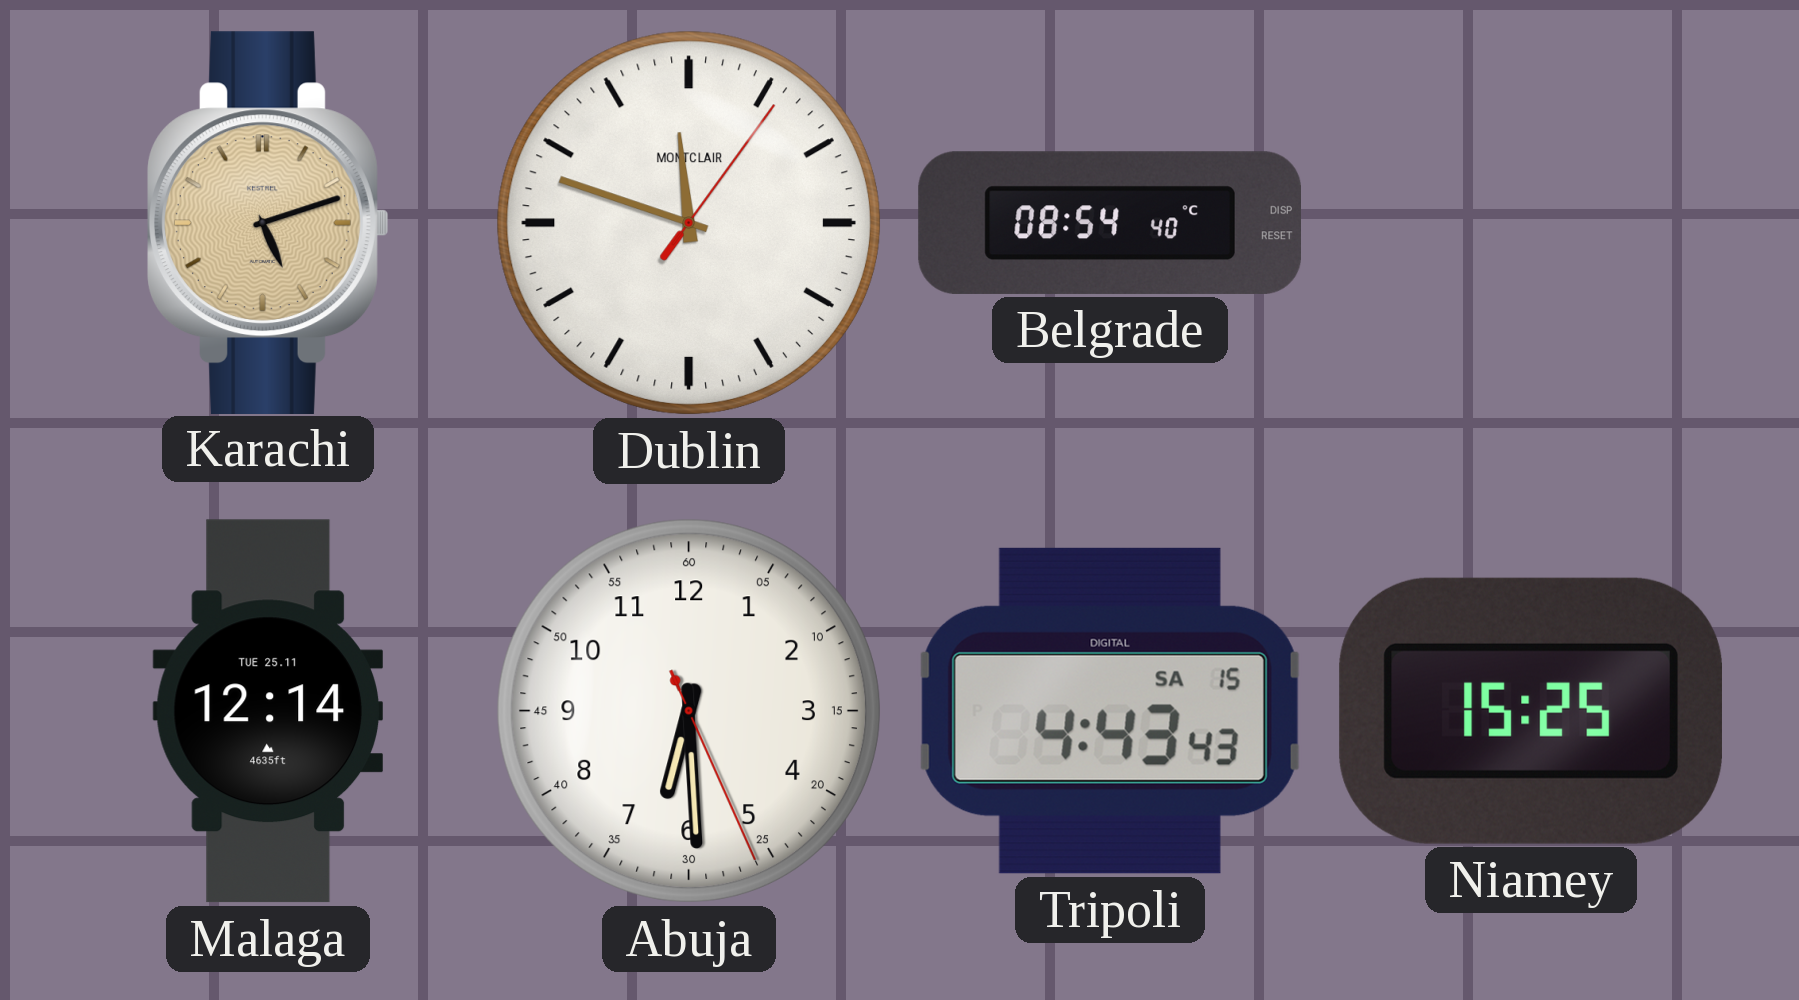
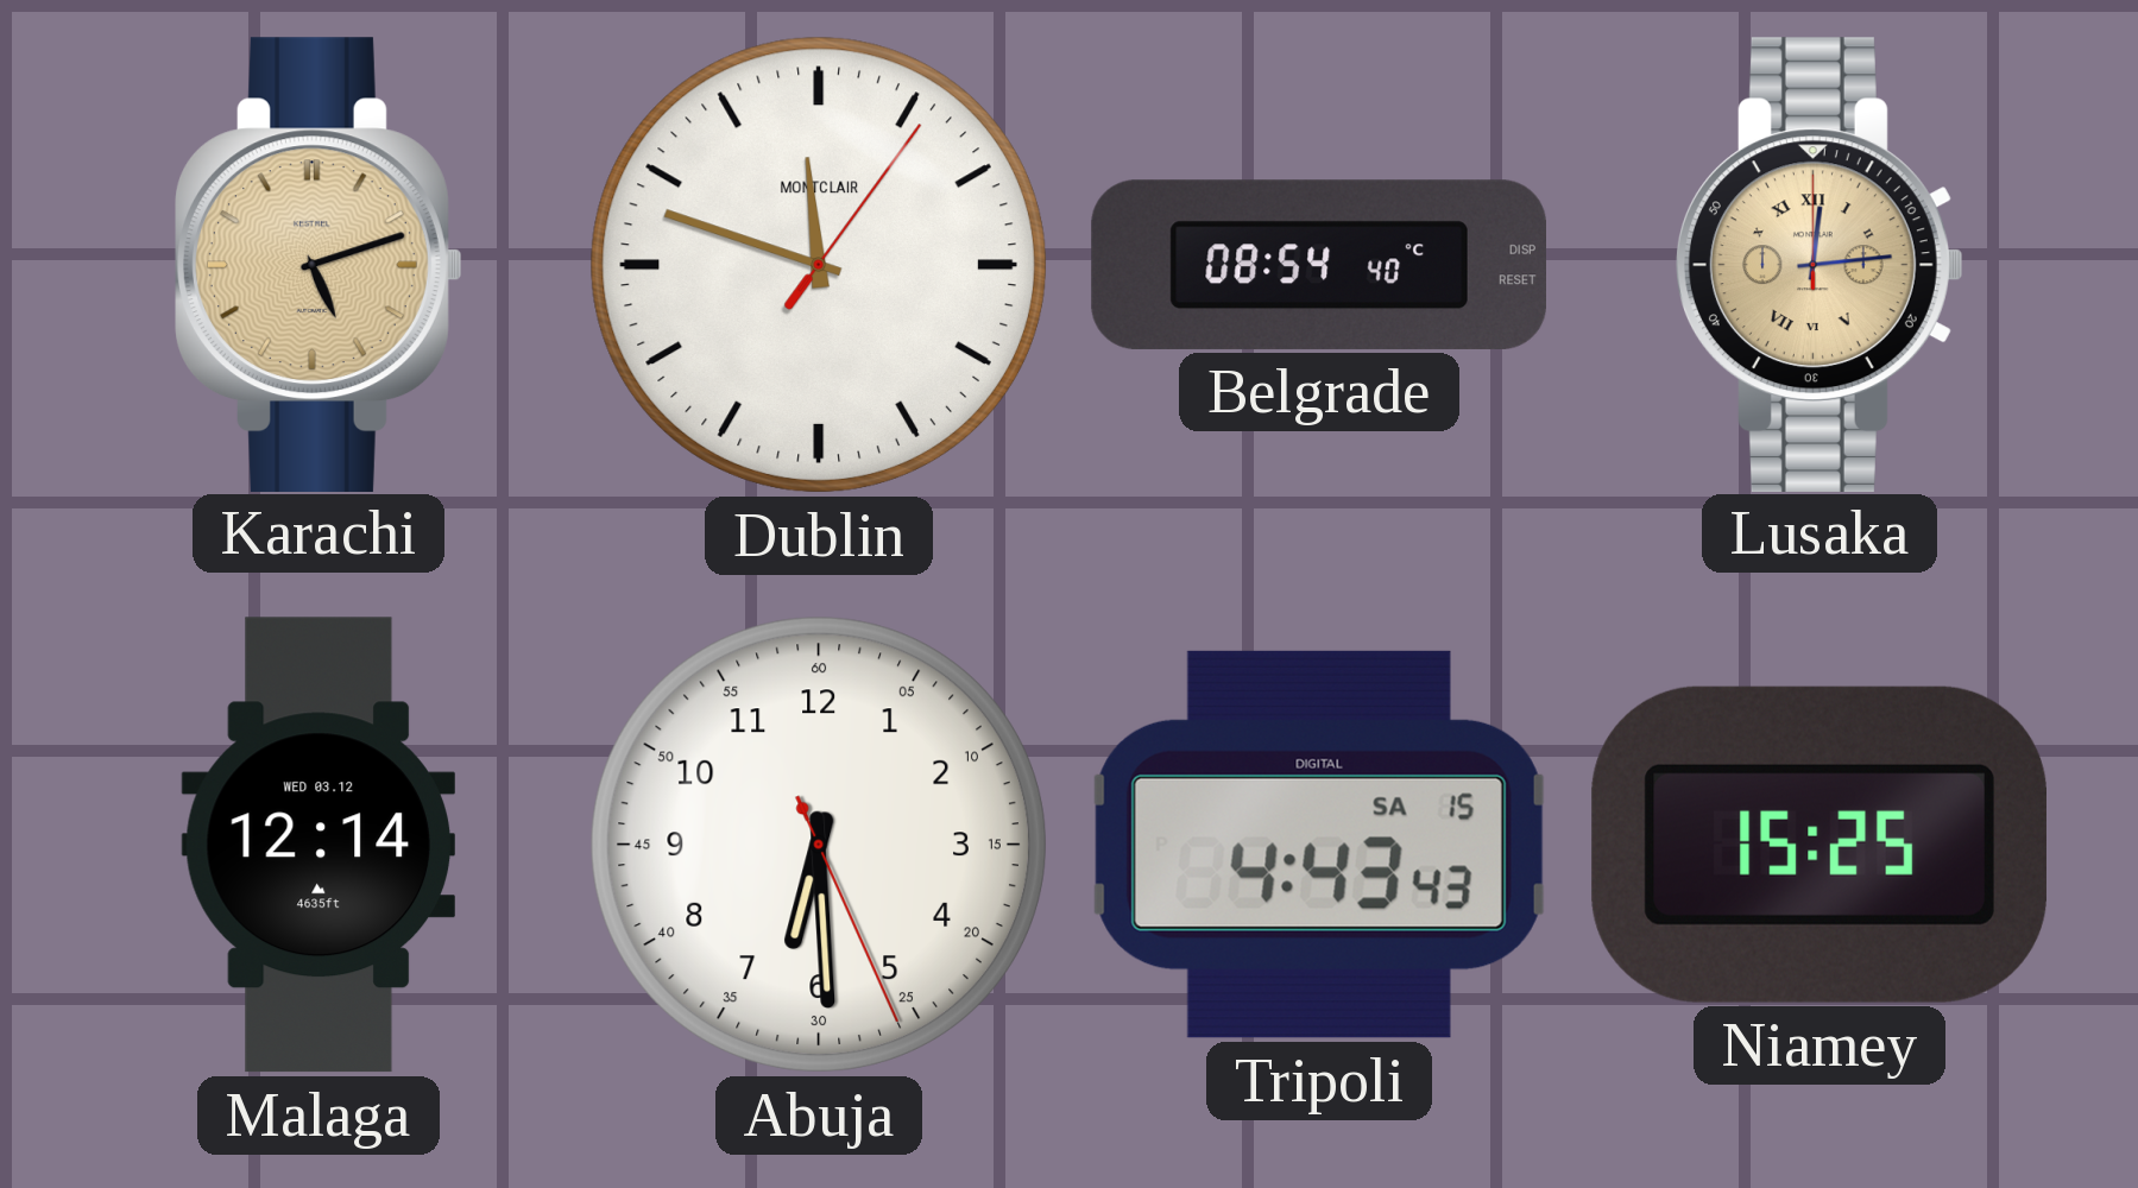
Lusaka: none -> 12:14
Malaga date: TUE 25.11 -> WED 03.12
